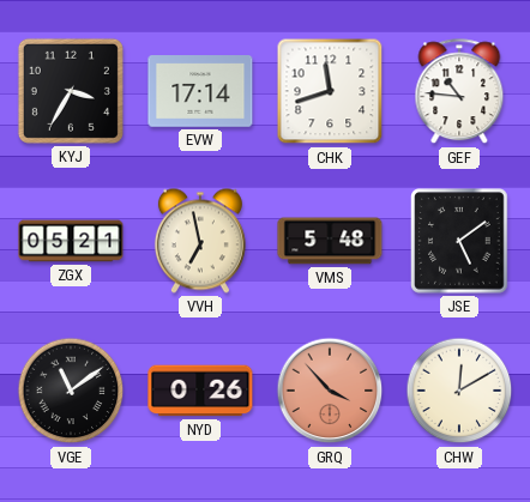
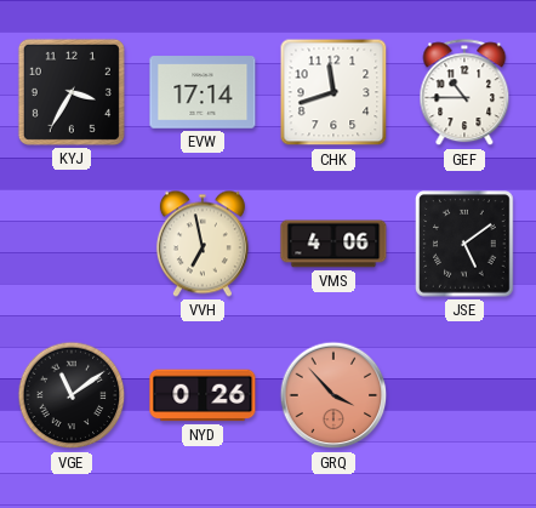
GEF: 10:46 -> 10:45
ZGX: 05:21 -> none
VMS: 5:48 -> 4:06
CHW: 12:10 -> none
